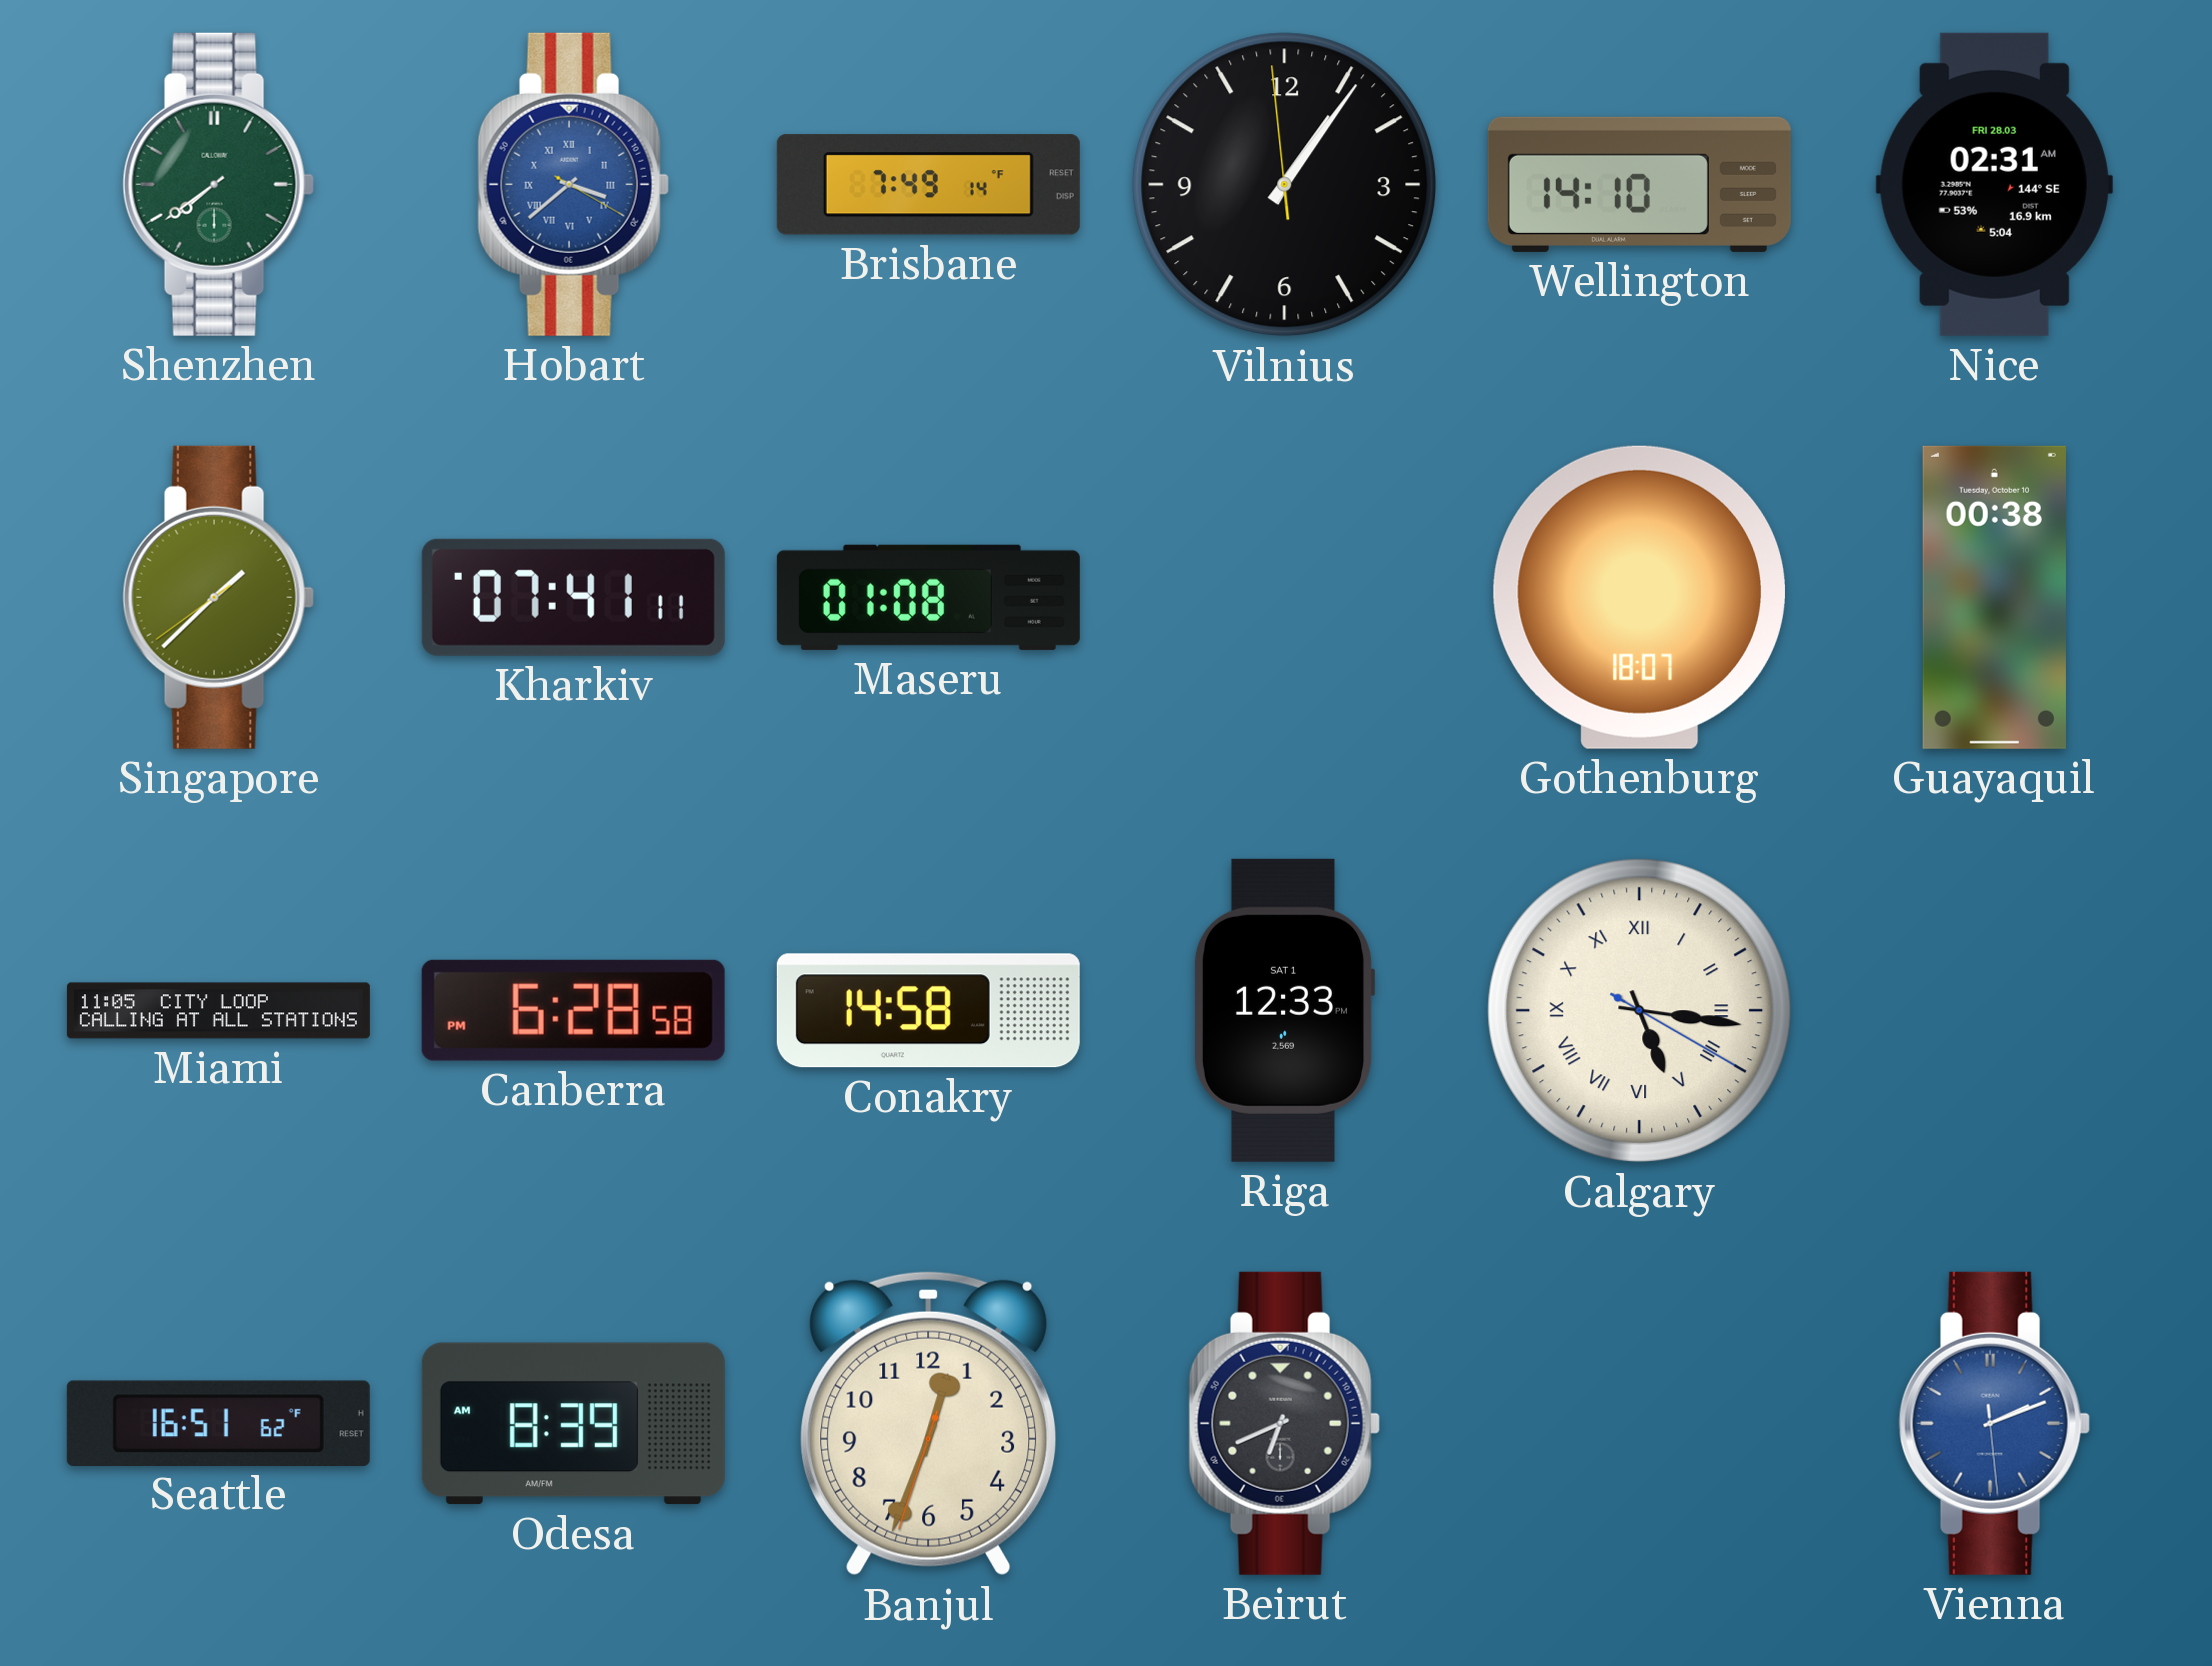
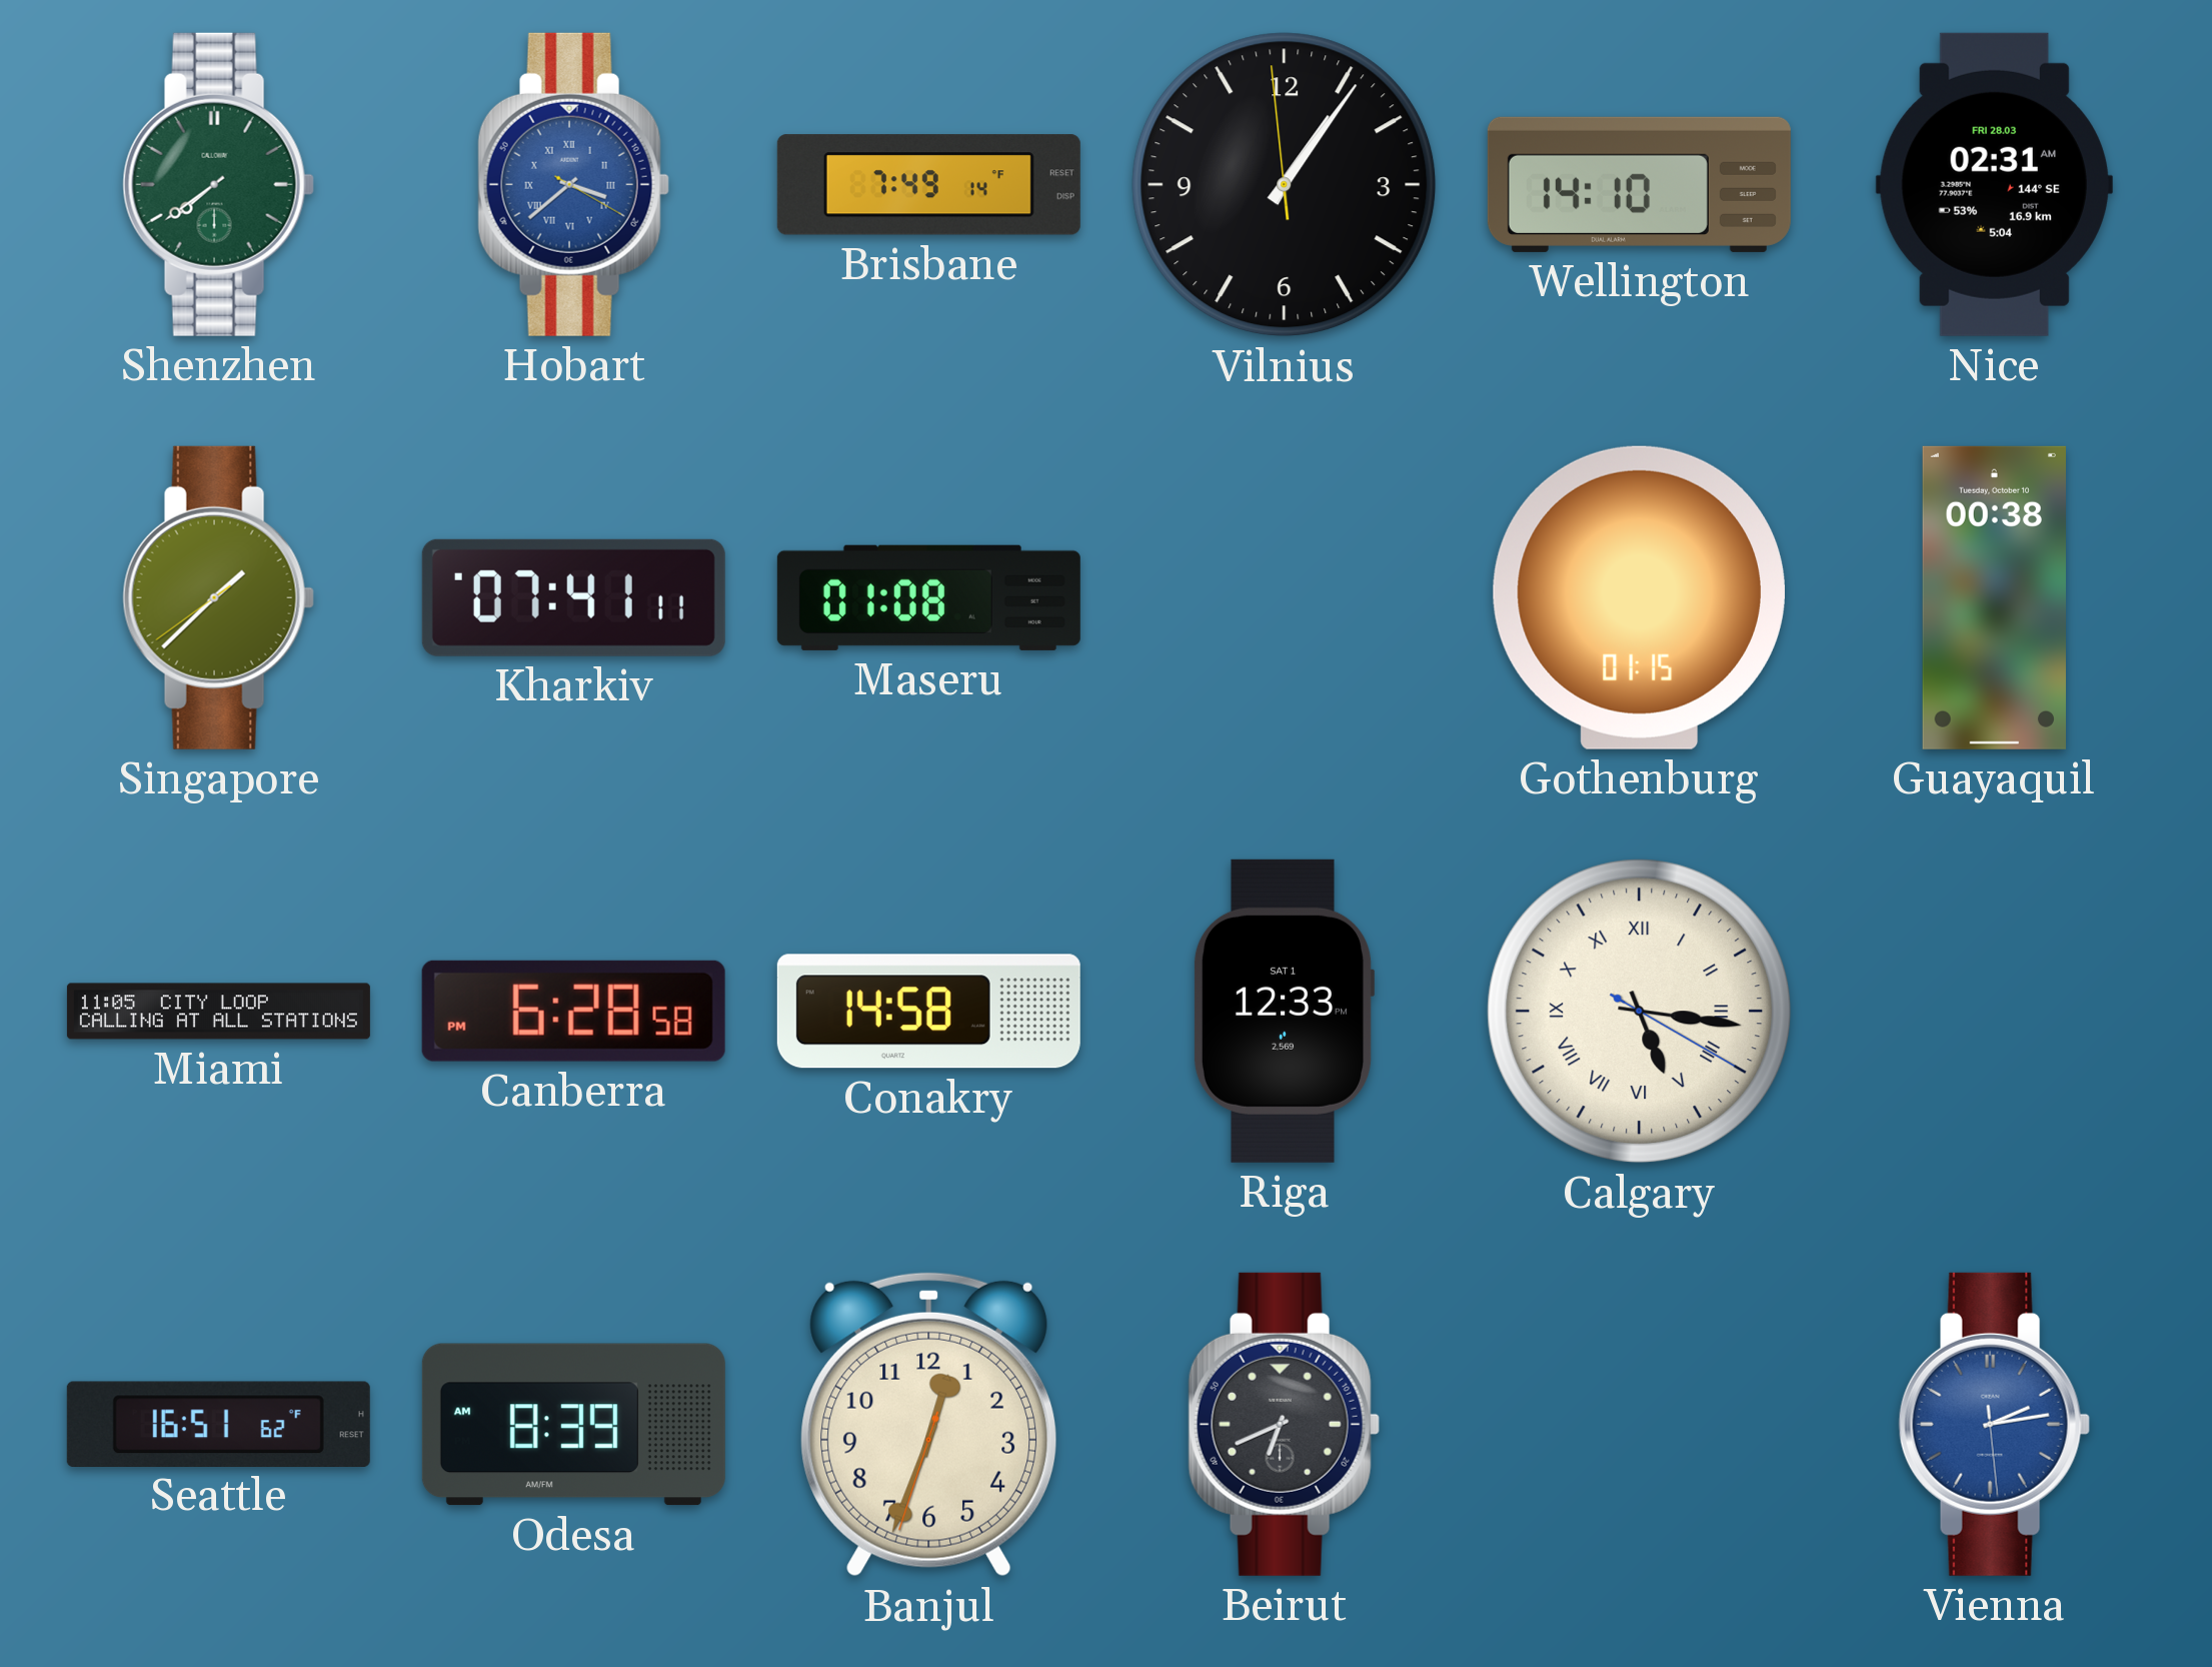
Gothenburg: 18:07 -> 01:15
Vienna: 2:11 -> 2:13
